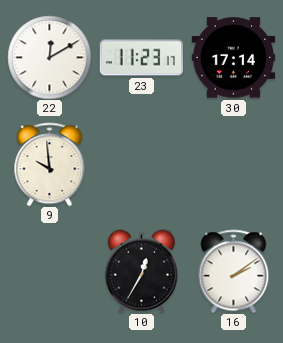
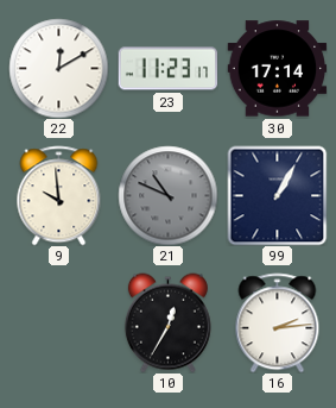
21: none -> 10:49
99: none -> 1:05
16: 2:09 -> 2:14
